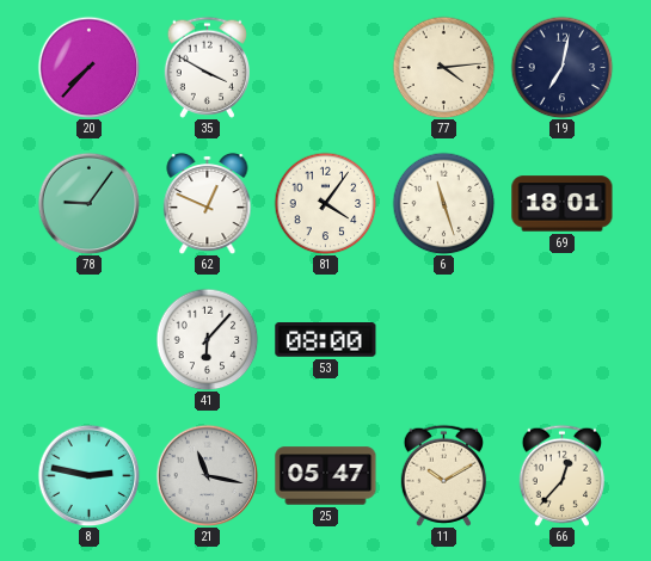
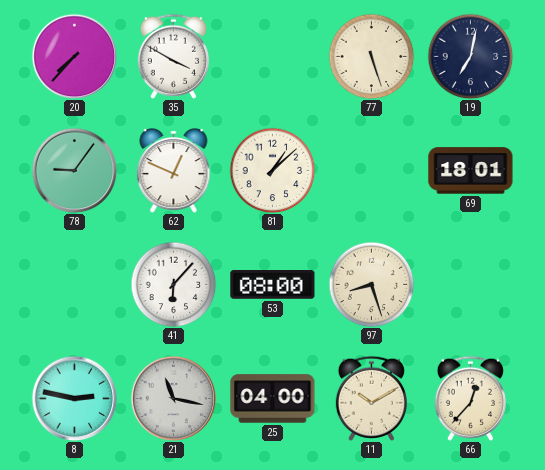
77: 4:14 -> 5:27
81: 4:06 -> 1:08
6: 11:27 -> none
97: none -> 8:27
25: 05:47 -> 04:00
